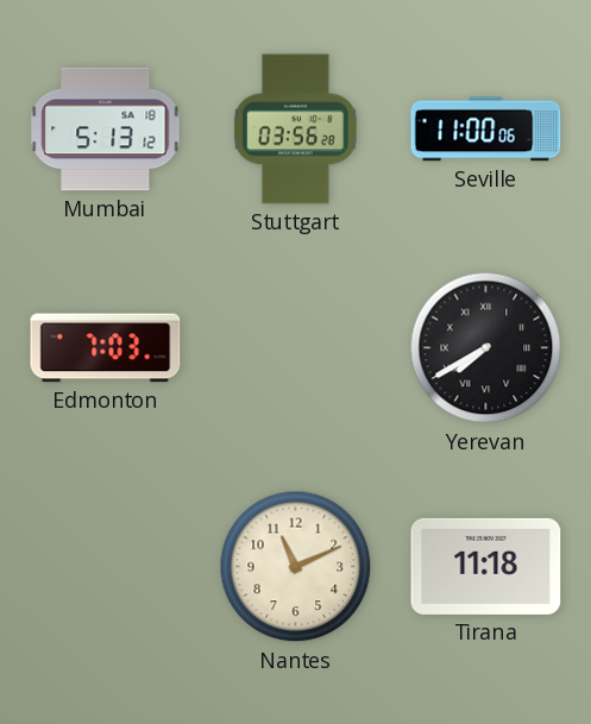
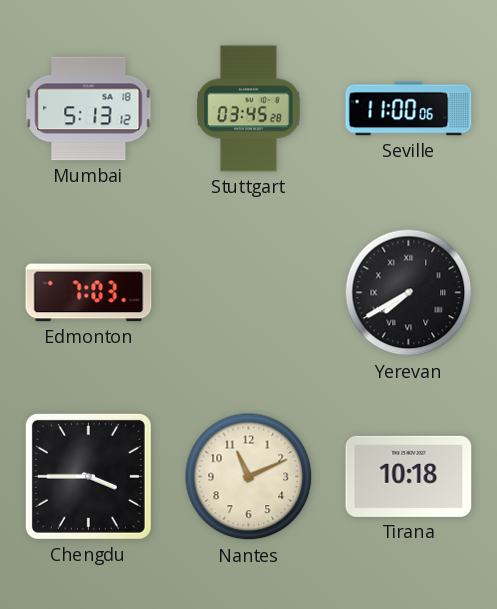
Stuttgart: 03:56 -> 03:45
Chengdu: none -> 3:45
Tirana: 11:18 -> 10:18
